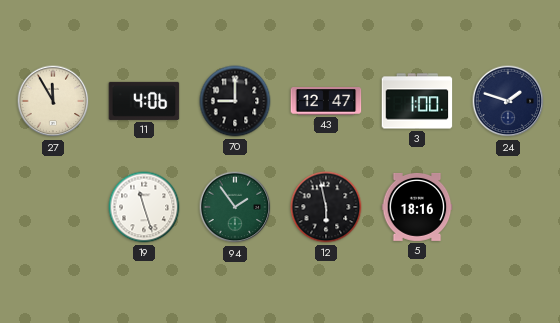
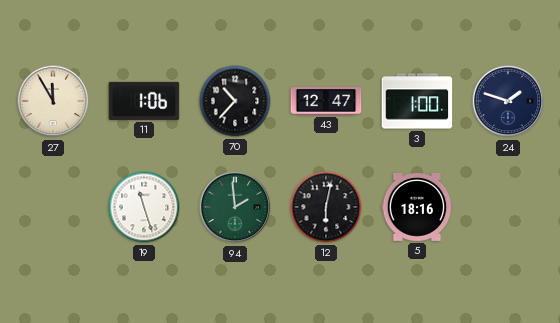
11: 4:06 -> 1:06
70: 9:00 -> 10:37
94: 1:54 -> 1:59
12: 5:58 -> 6:02
